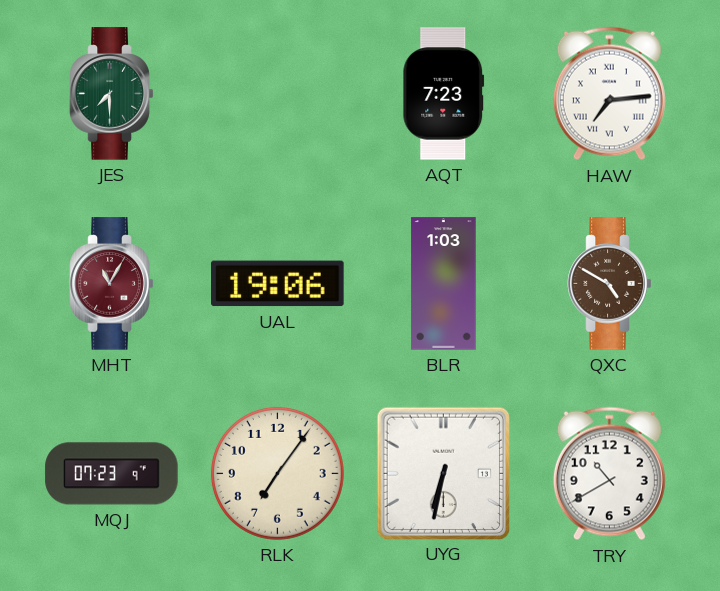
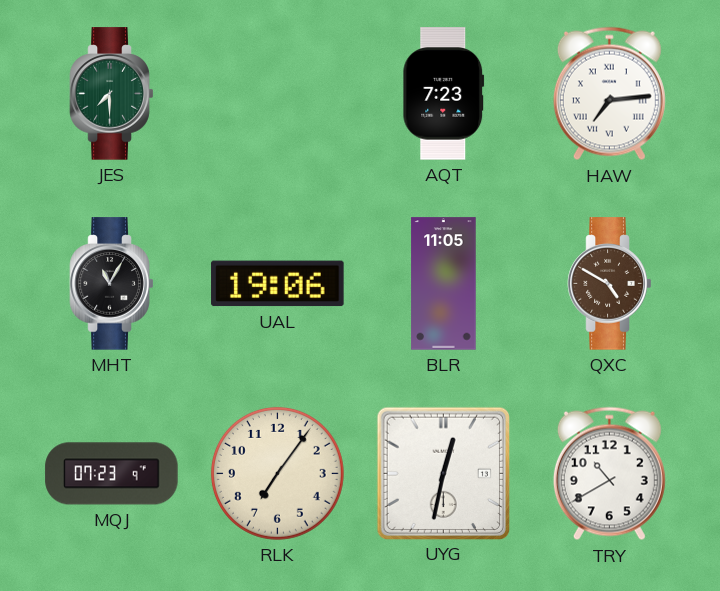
MHT dial: burgundy -> black
BLR: 1:03 -> 11:05
UYG: 6:32 -> 12:32
